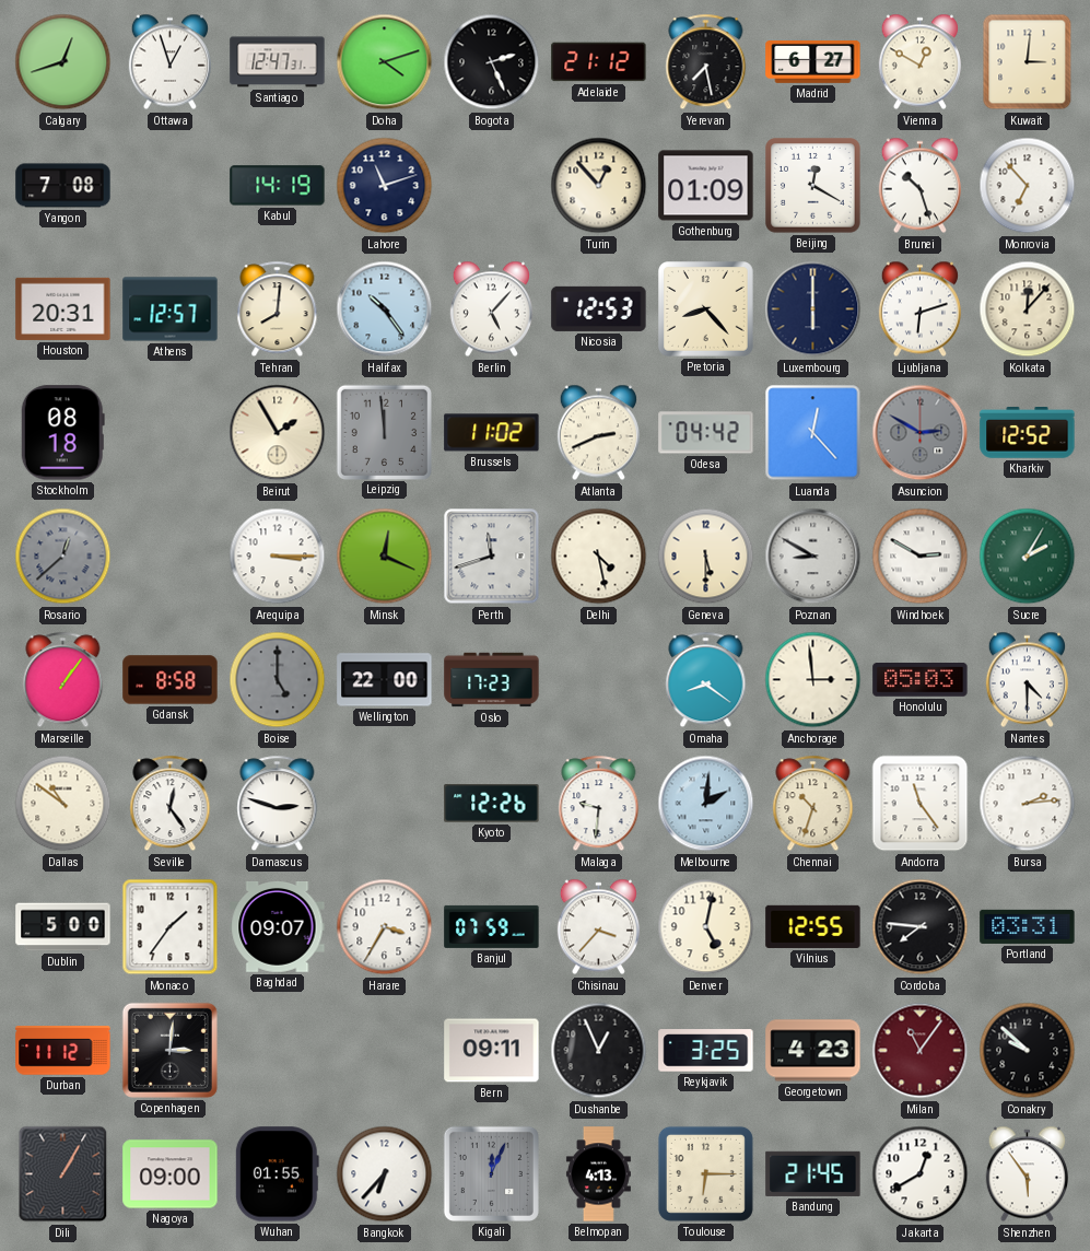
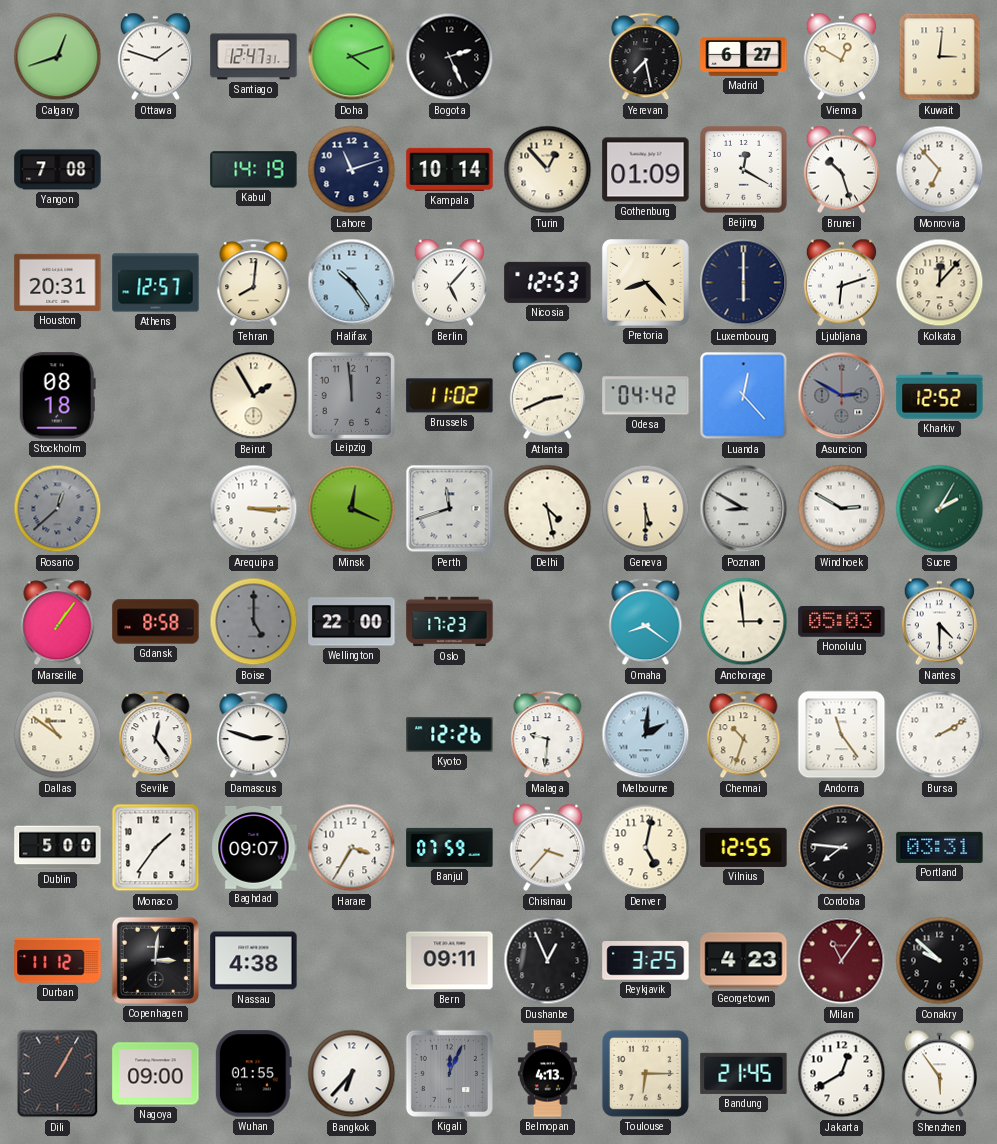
Ottawa: 12:57 -> 1:48
Adelaide: 21:12 -> none
Kampala: none -> 10:14
Bursa: 2:14 -> 2:10
Nassau: none -> 4:38
